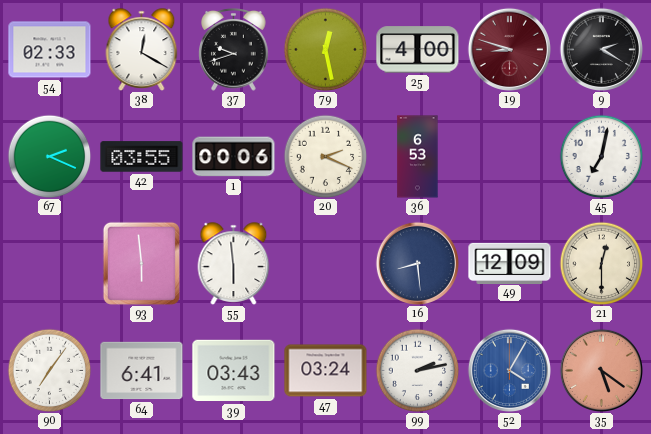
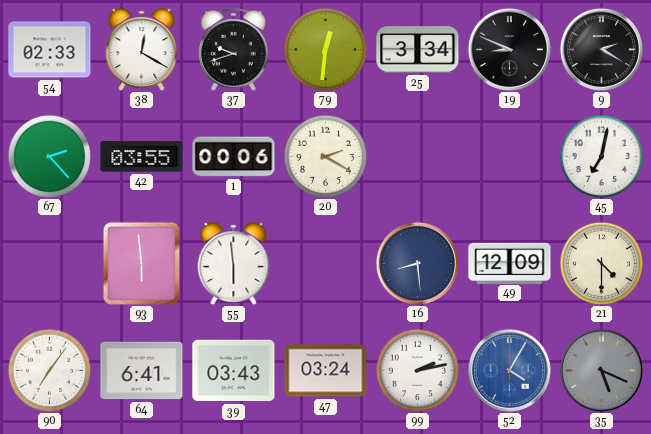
79: 12:28 -> 12:31
25: 4:00 -> 3:34
19: 8:48 -> 8:49
19 dial: burgundy -> black
67: 2:19 -> 2:23
20: 2:19 -> 2:20
36: 6:53 -> none
21: 12:30 -> 4:30
35: 5:21 -> 5:19
35 dial: salmon -> grey
